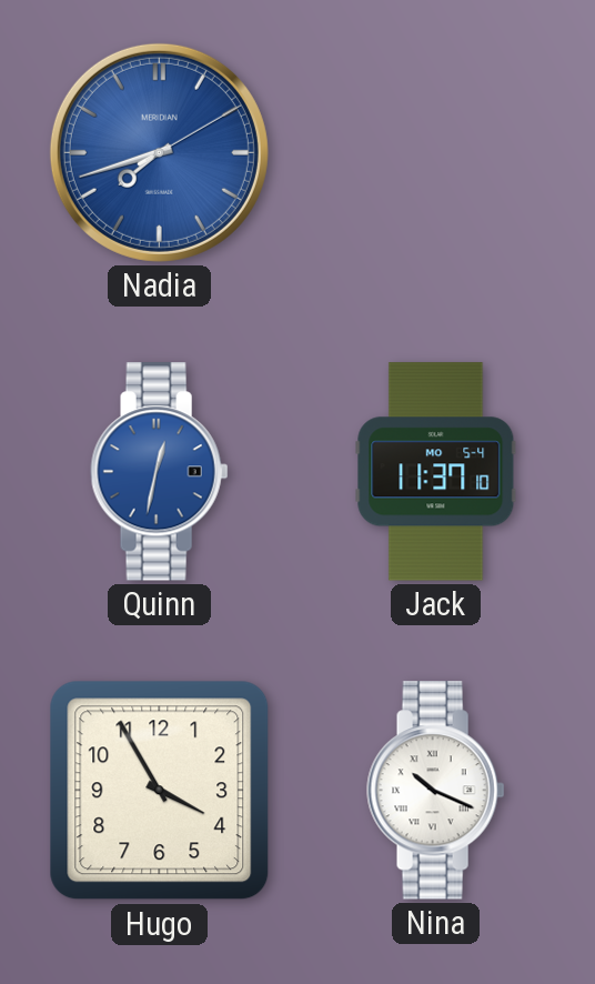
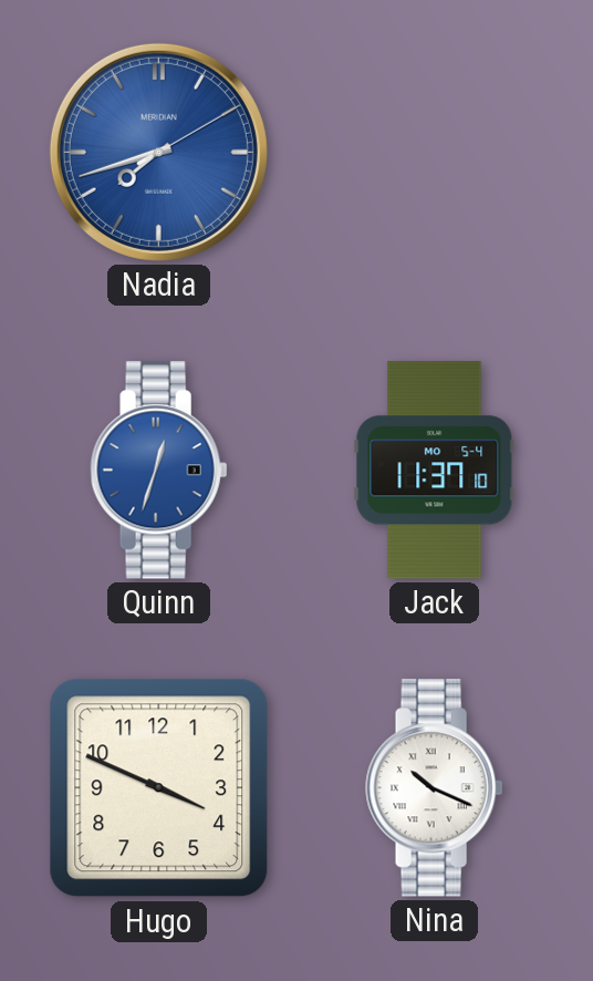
Quinn: 12:32 -> 12:33
Hugo: 3:55 -> 3:49
